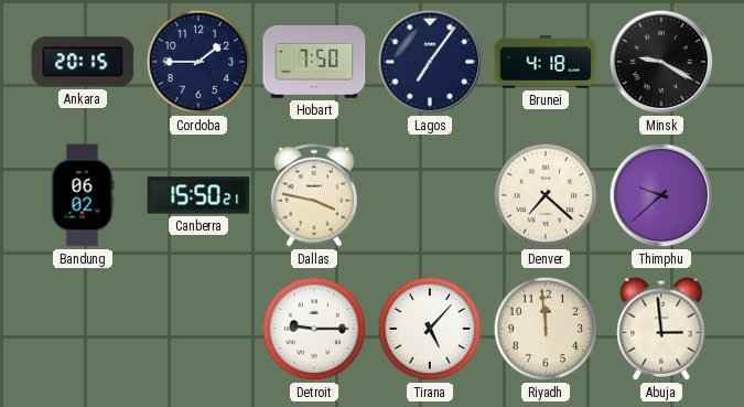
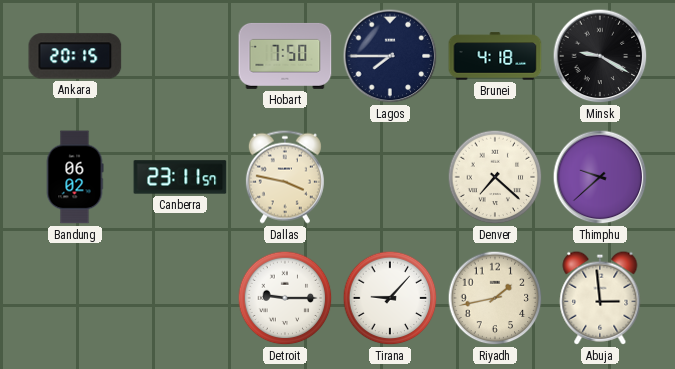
Cordoba: 1:45 -> none
Lagos: 7:06 -> 7:45
Canberra: 15:50 -> 23:11
Tirana: 5:07 -> 9:07
Riyadh: 11:59 -> 1:43
